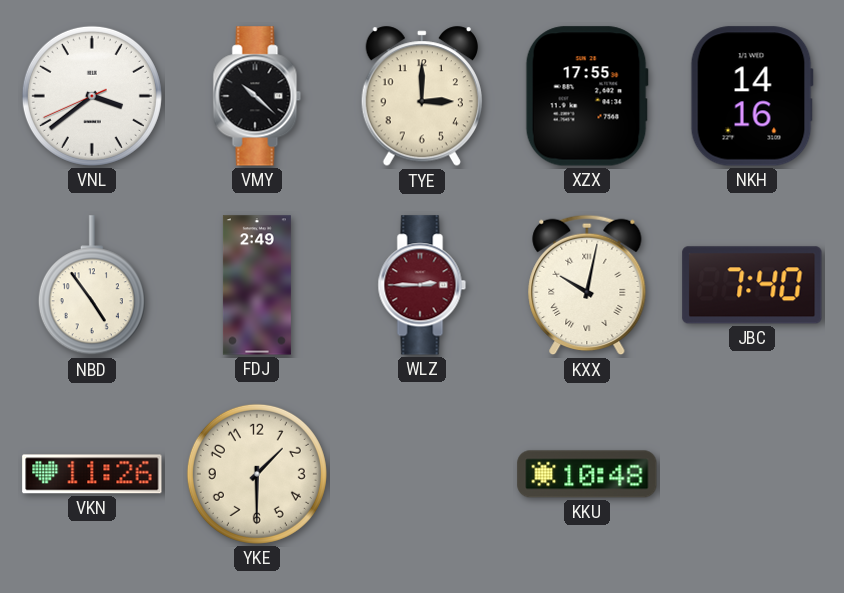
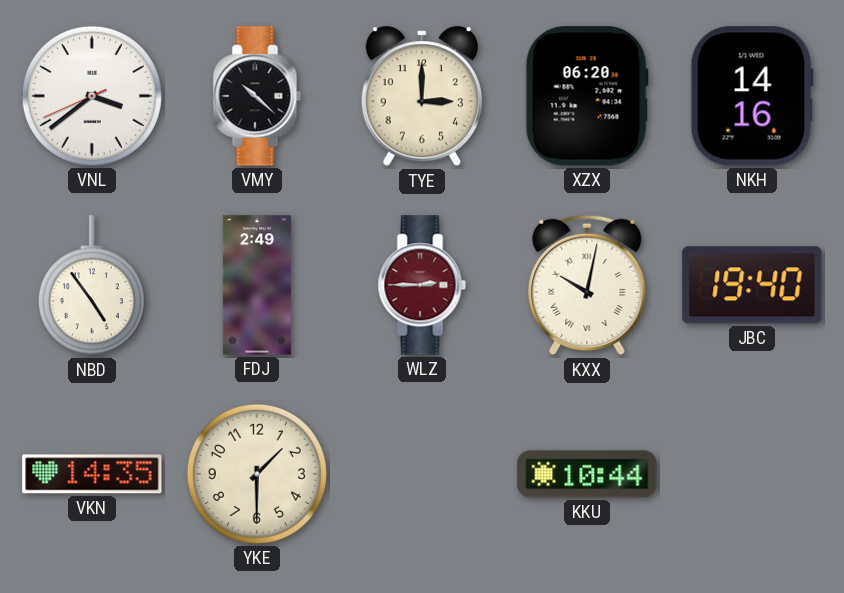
XZX: 17:55 -> 06:20
JBC: 7:40 -> 19:40
VKN: 11:26 -> 14:35
KKU: 10:48 -> 10:44
